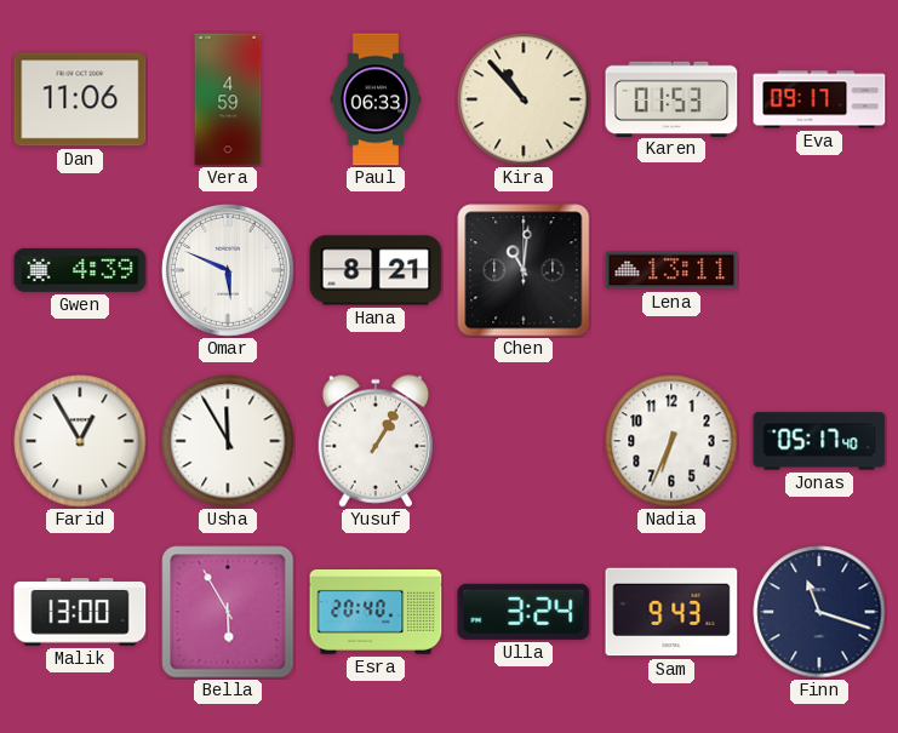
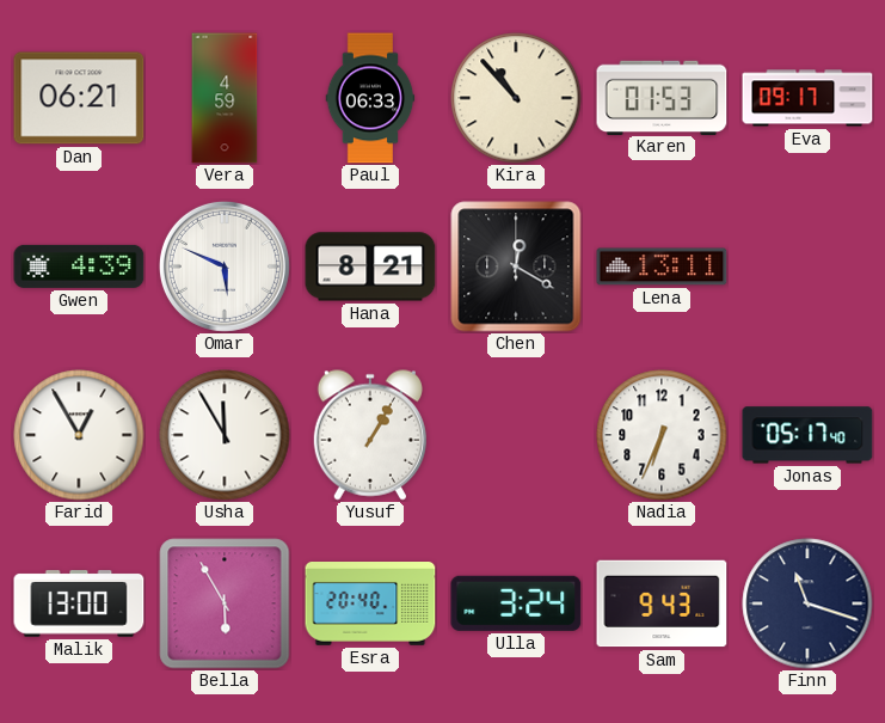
Dan: 11:06 -> 06:21
Chen: 11:01 -> 12:20
